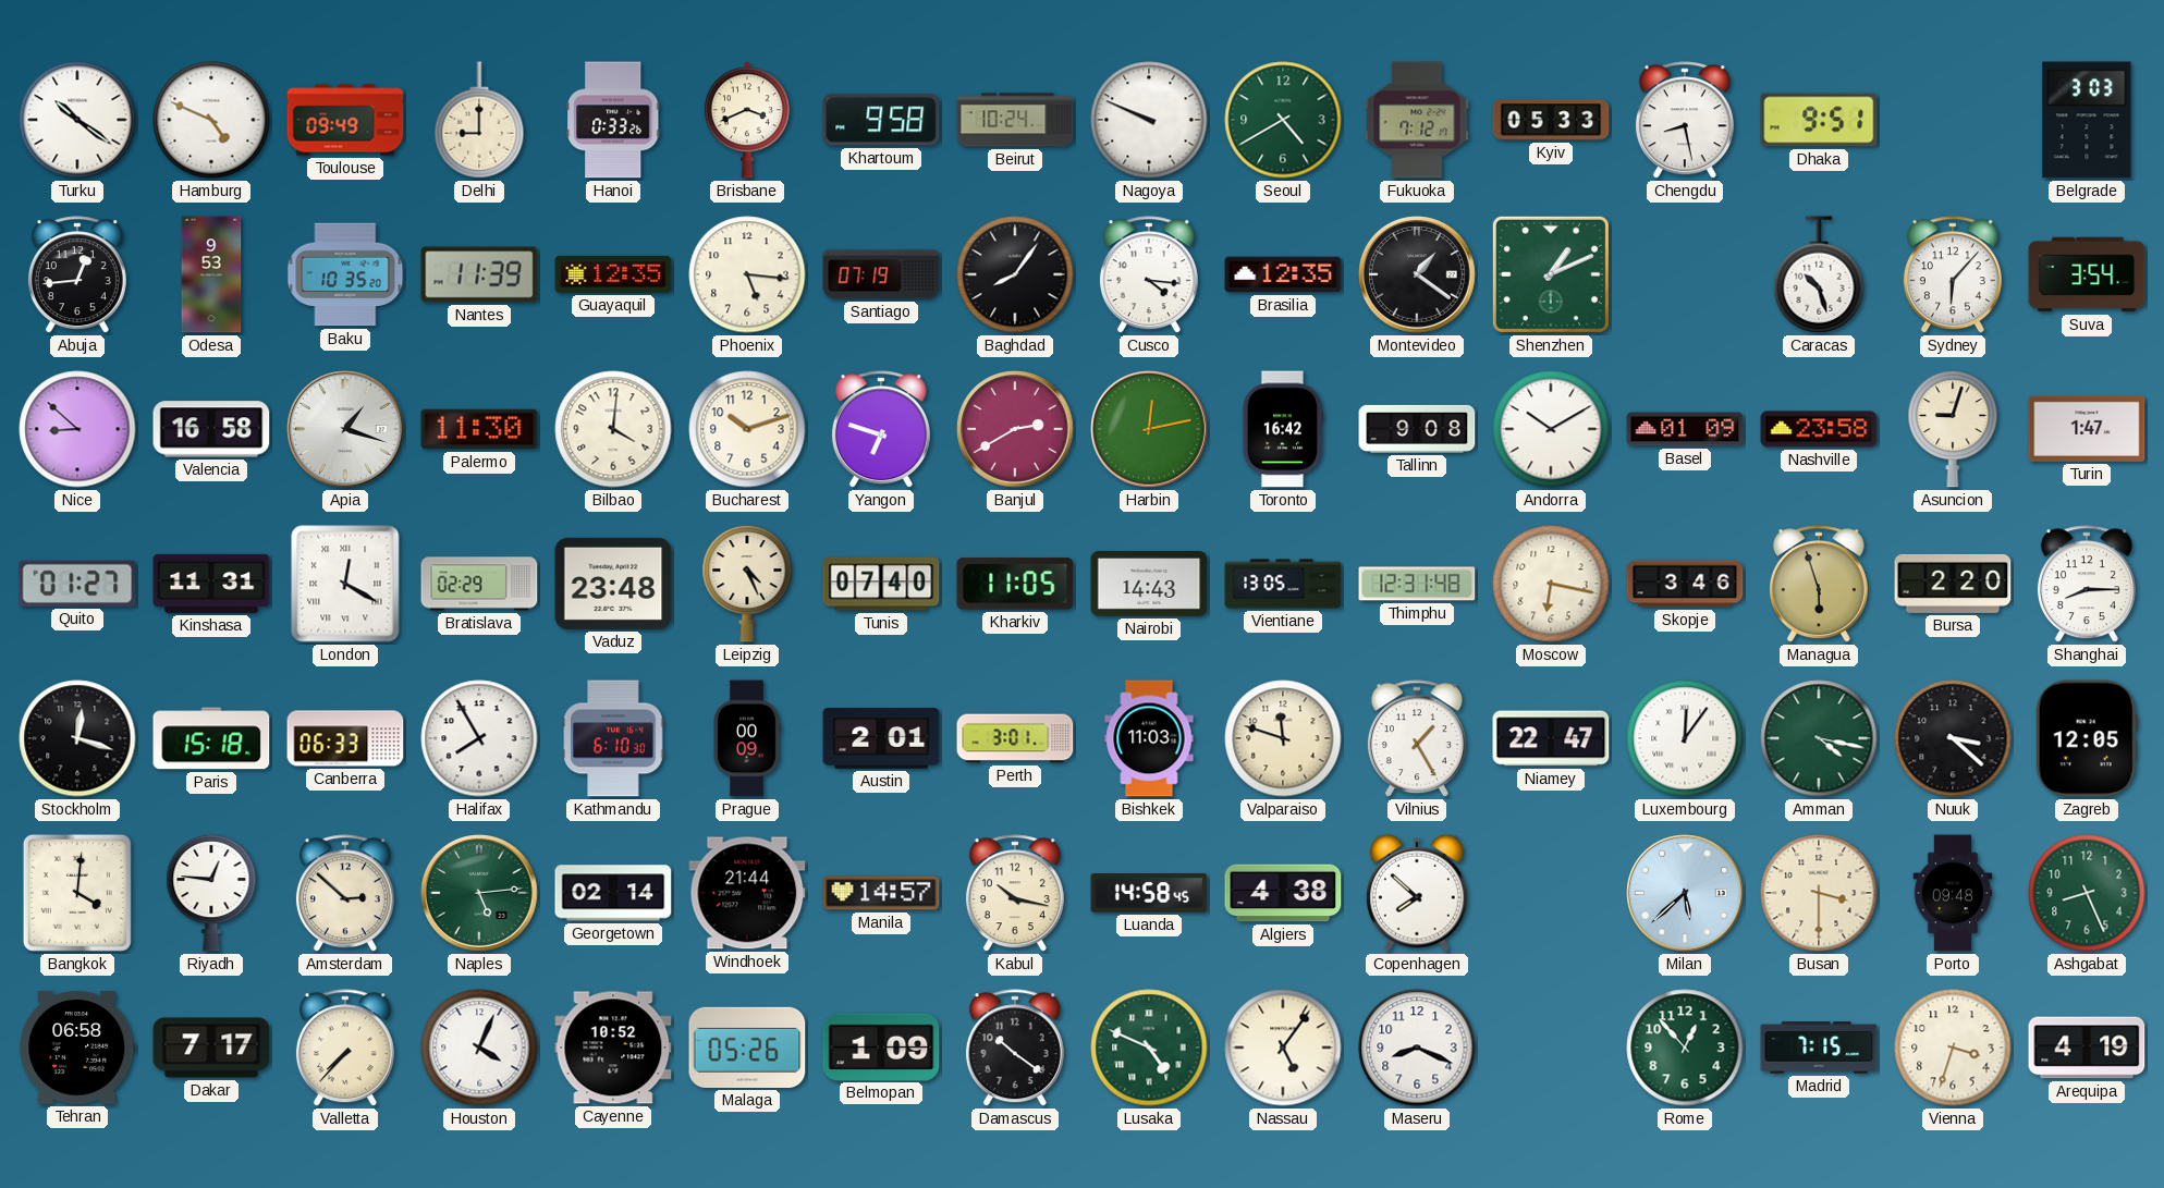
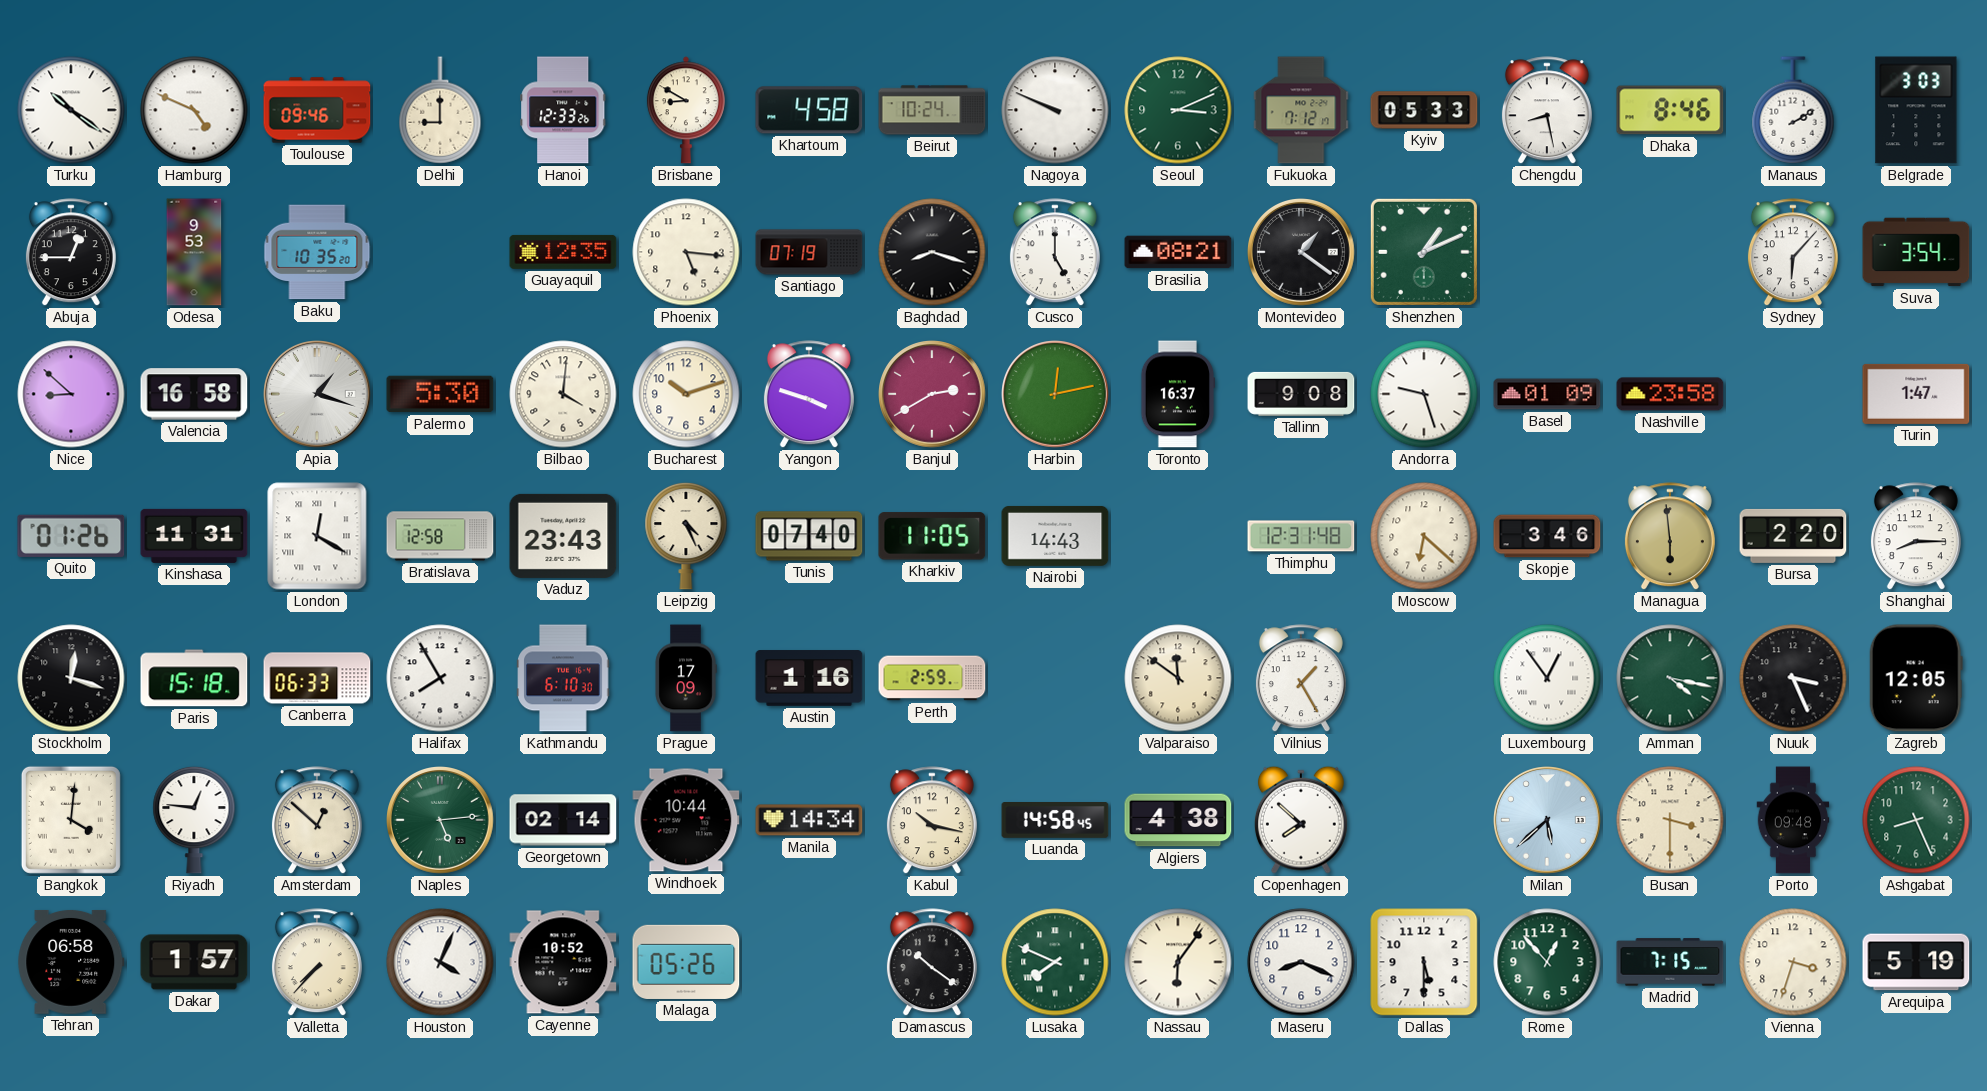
Toulouse: 09:49 -> 09:46
Hanoi: 0:33 -> 12:33
Brisbane: 3:41 -> 8:50
Khartoum: 9:58 -> 4:58
Seoul: 4:40 -> 3:11
Dhaka: 9:51 -> 8:46
Manaus: none -> 2:10
Abuja: 12:44 -> 12:45
Nantes: 11:39 -> none
Baghdad: 8:06 -> 8:18
Cusco: 4:16 -> 5:00
Brasilia: 12:35 -> 08:21
Caracas: 10:27 -> none
Palermo: 11:30 -> 5:30
Yangon: 6:48 -> 3:48
Toronto: 16:42 -> 16:37
Andorra: 10:10 -> 9:27
Asuncion: 9:03 -> none
Quito: 01:27 -> 01:26
Bratislava: 02:29 -> 12:58
Vaduz: 23:48 -> 23:43
Vientiane: 13:05 -> none
Moscow: 6:17 -> 6:22
Managua: 5:57 -> 5:59
Prague: 00:09 -> 17:09
Austin: 2:01 -> 1:16
Perth: 3:01 -> 2:59
Bishkek: 11:03 -> none
Valparaiso: 11:48 -> 11:51
Niamey: 22:47 -> none
Luxembourg: 12:06 -> 12:54
Nuuk: 3:22 -> 3:26
Amsterdam: 2:52 -> 12:52
Windhoek: 21:44 -> 10:44
Manila: 14:57 -> 14:34
Dakar: 7:17 -> 1:57
Belmopan: 1:09 -> none
Lusaka: 4:49 -> 7:49
Nassau: 5:06 -> 6:06
Dallas: none -> 5:30
Arequipa: 4:19 -> 5:19
